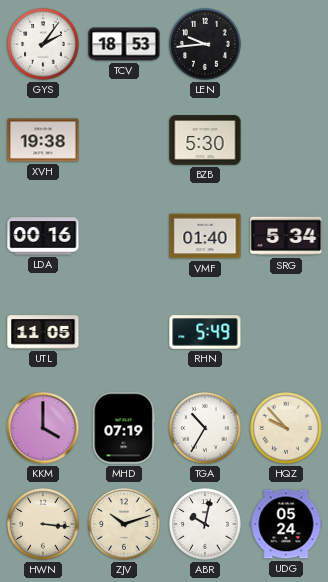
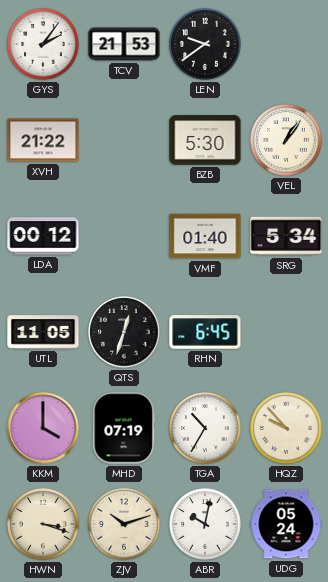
TCV: 18:53 -> 21:53
LEN: 9:44 -> 9:39
XVH: 19:38 -> 21:22
VEL: none -> 1:06
LDA: 00:16 -> 00:12
QTS: none -> 12:33
RHN: 5:49 -> 6:45
HWN: 3:16 -> 3:18
